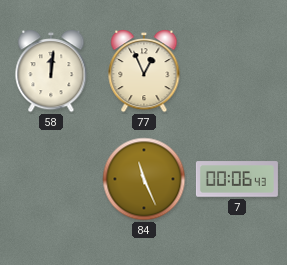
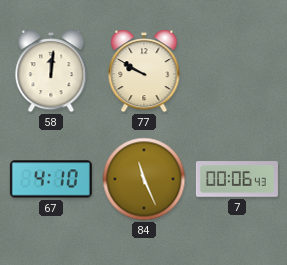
77: 12:56 -> 9:50
67: none -> 4:10
